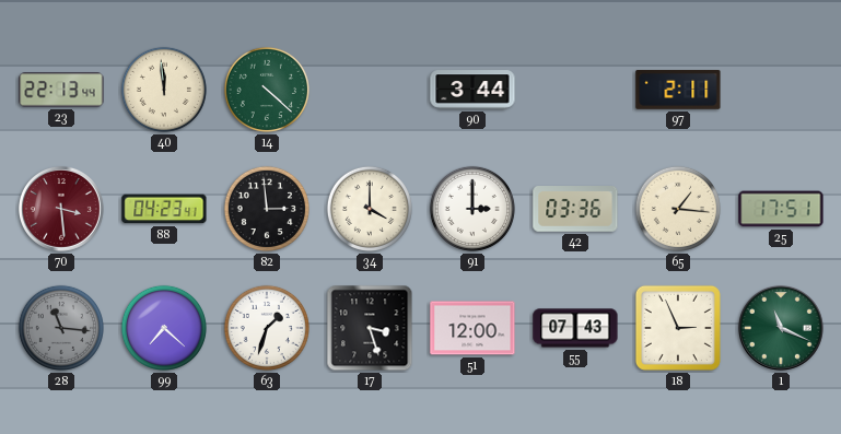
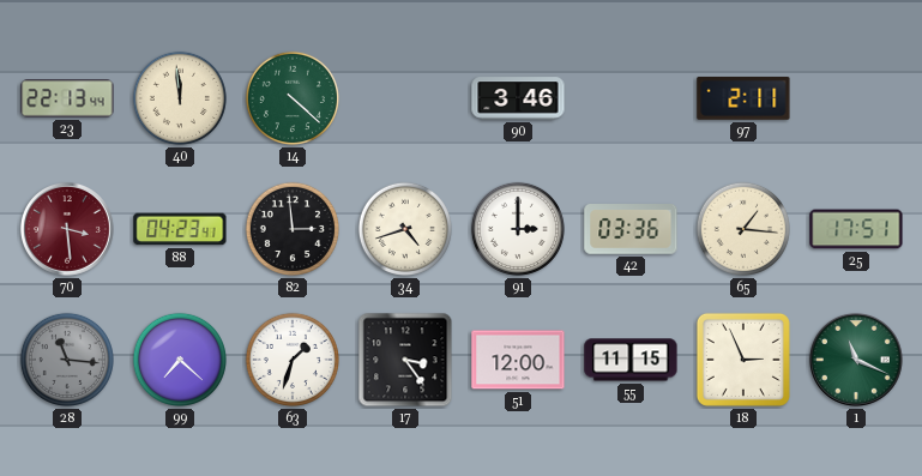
90: 3:44 -> 3:46
34: 4:00 -> 4:42
17: 3:27 -> 3:24
55: 07:43 -> 11:15
